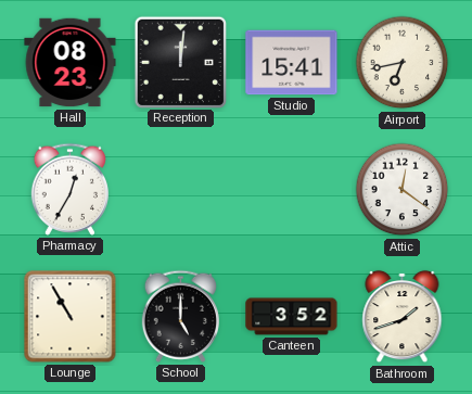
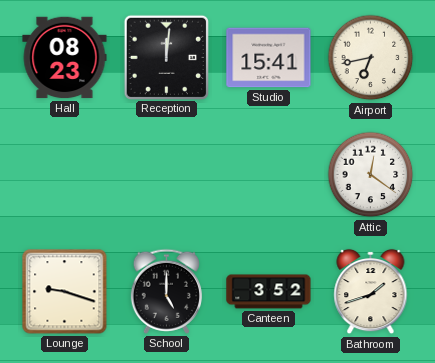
Pharmacy: 12:35 -> none
Lounge: 10:55 -> 9:18
